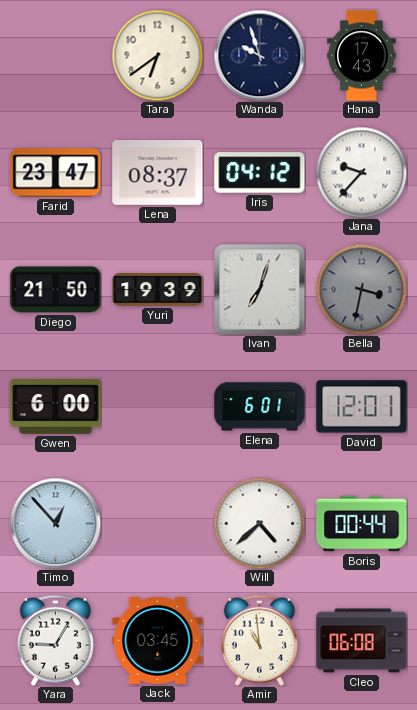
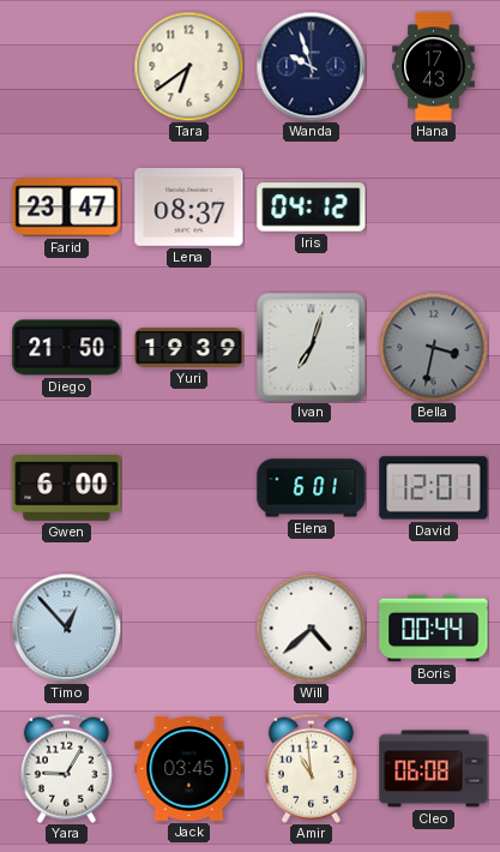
Jana: 9:37 -> none
